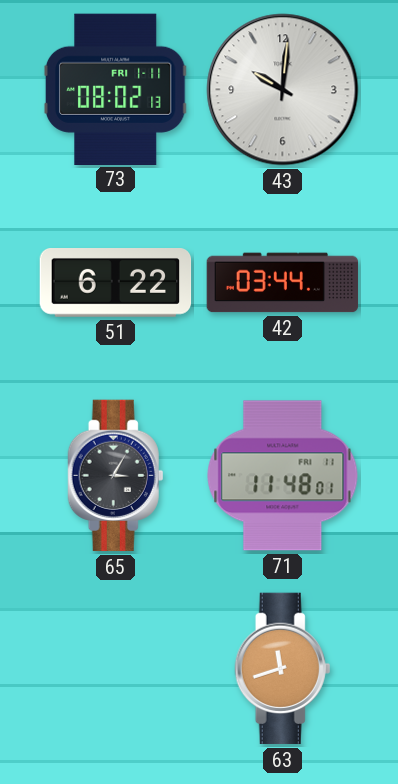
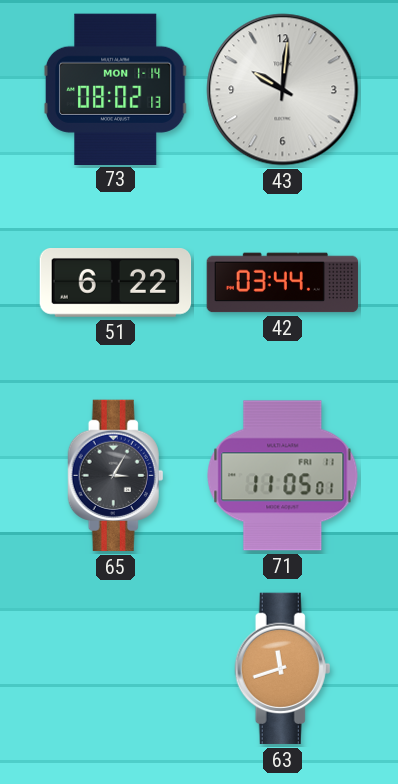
73 date: FRI 1-11 -> MON 1-14
71: 11:48 -> 11:05
